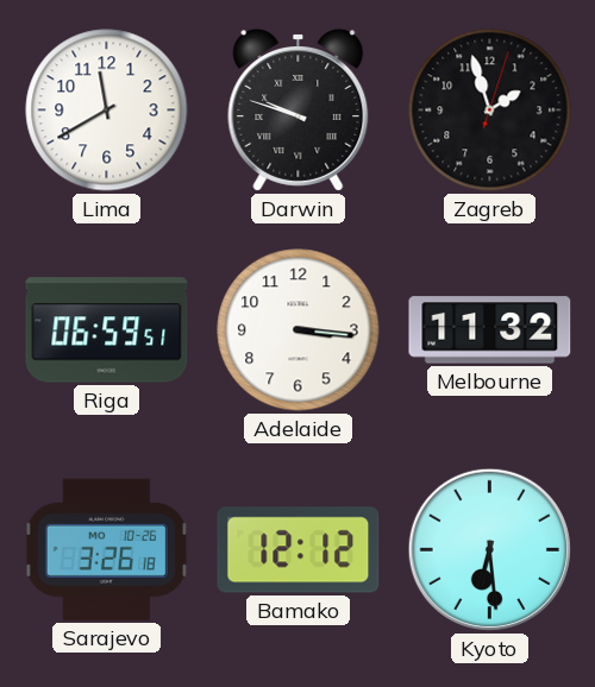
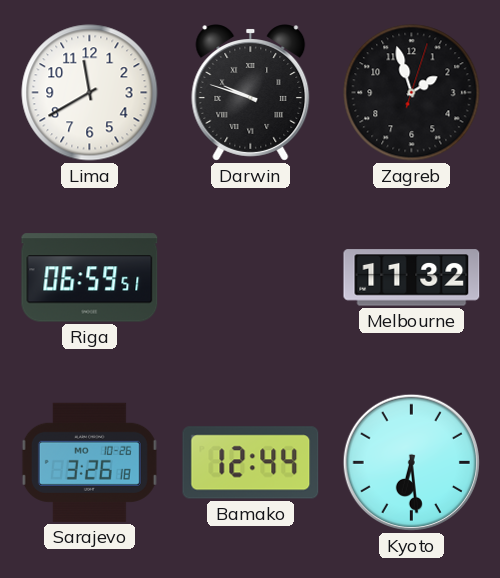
Adelaide: 3:16 -> none
Bamako: 12:12 -> 12:44
